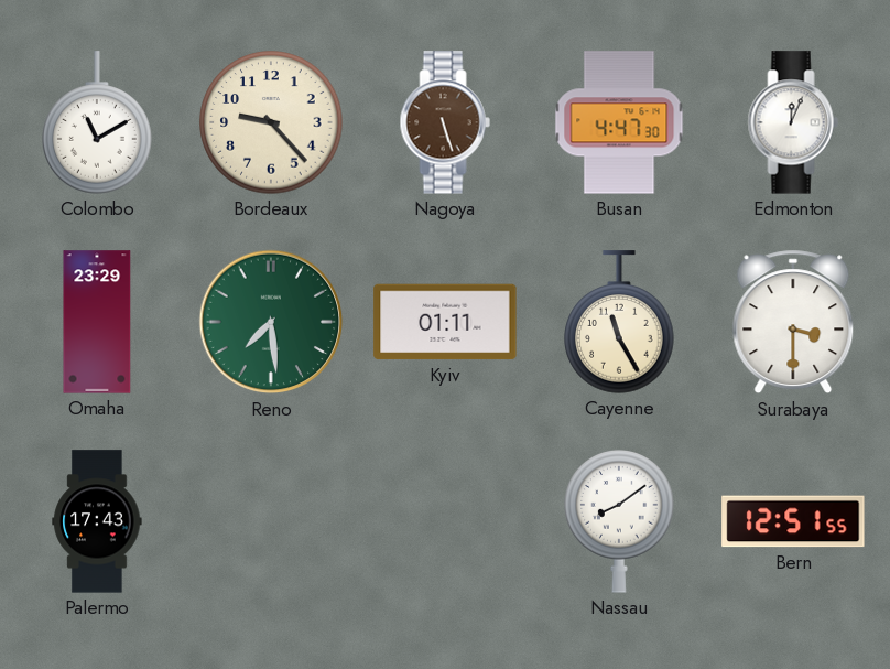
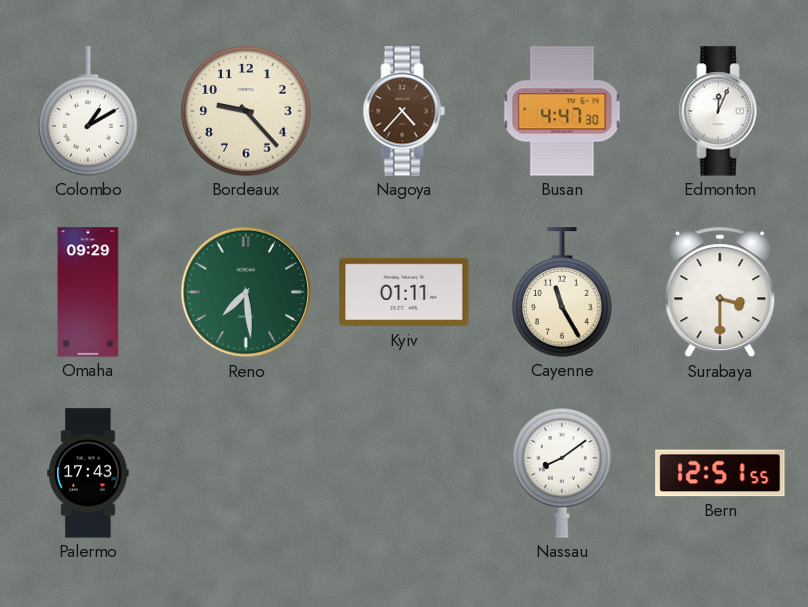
Colombo: 11:10 -> 1:10
Nagoya: 5:27 -> 4:37
Omaha: 23:29 -> 09:29
